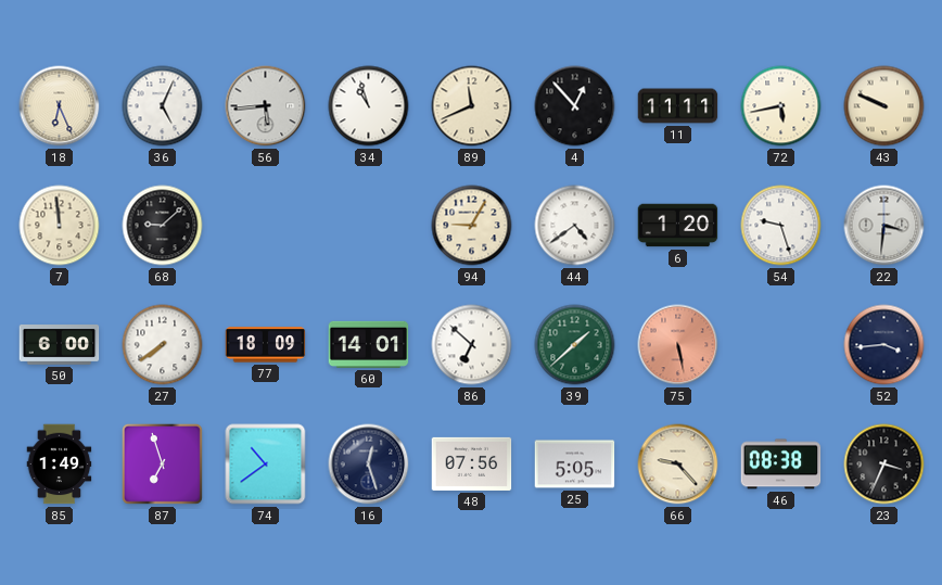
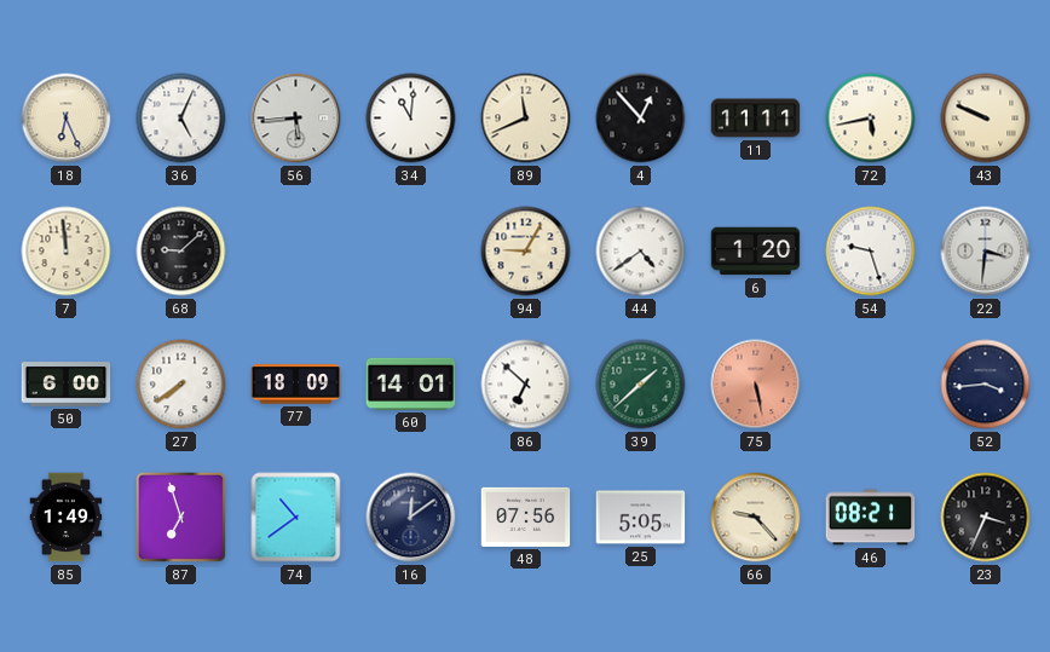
34: 10:57 -> 11:01
16: 12:27 -> 12:09
46: 08:38 -> 08:21
